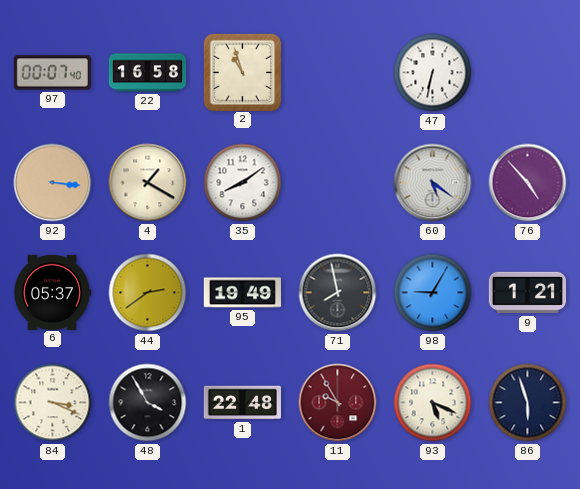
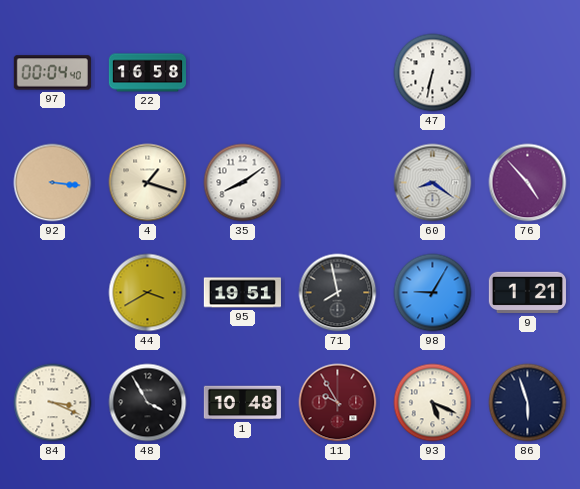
97: 00:07 -> 00:04
2: 10:57 -> none
4: 1:20 -> 1:18
60: 5:21 -> 8:21
6: 05:37 -> none
44: 2:39 -> 3:40
95: 19:49 -> 19:51
1: 22:48 -> 10:48
